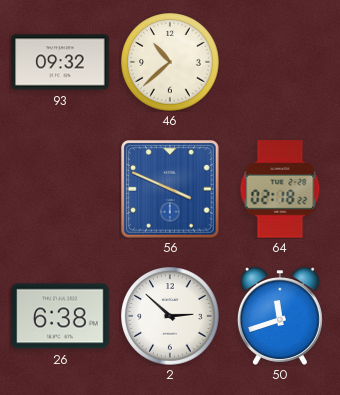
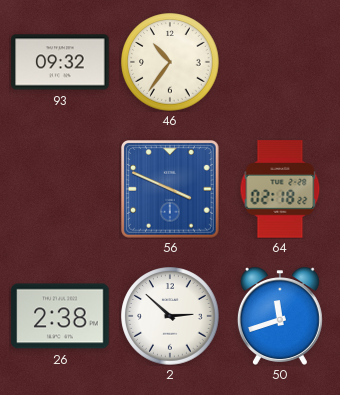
46: 10:38 -> 10:36
26: 6:38 -> 2:38
